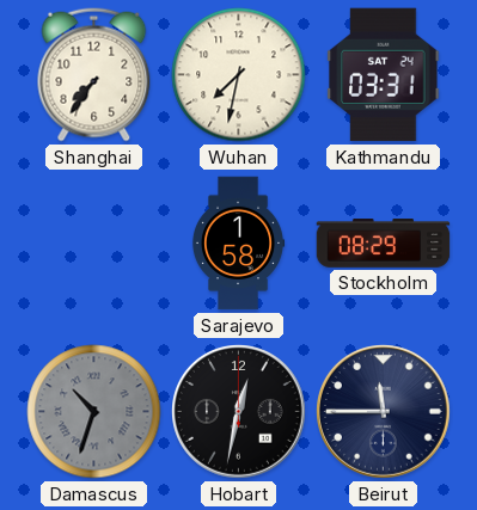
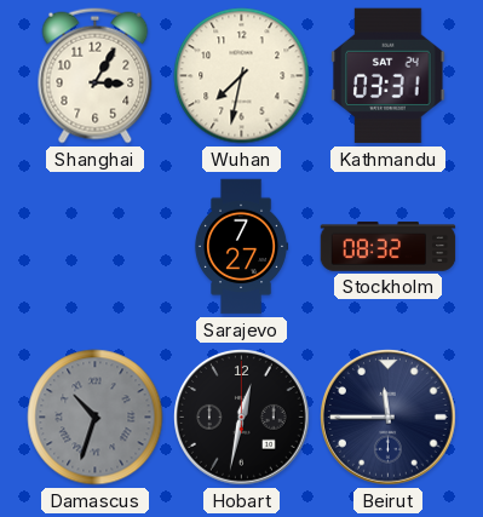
Shanghai: 7:36 -> 3:05
Sarajevo: 1:58 -> 7:27
Stockholm: 08:29 -> 08:32
